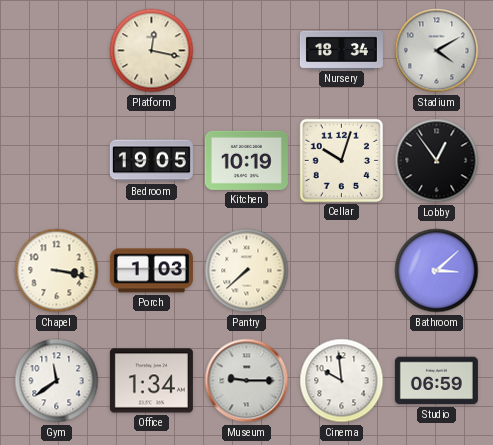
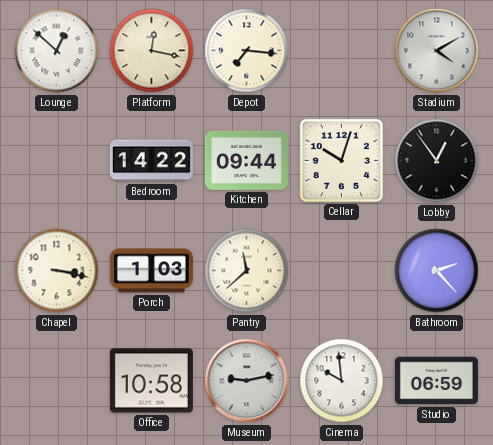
Lounge: none -> 12:52
Depot: none -> 7:16
Nursery: 18:34 -> none
Bedroom: 19:05 -> 14:22
Kitchen: 10:19 -> 09:44
Pantry: 7:38 -> 11:38
Bathroom: 3:08 -> 2:23
Gym: 11:39 -> none
Office: 1:34 -> 10:58
Museum: 9:15 -> 9:13
